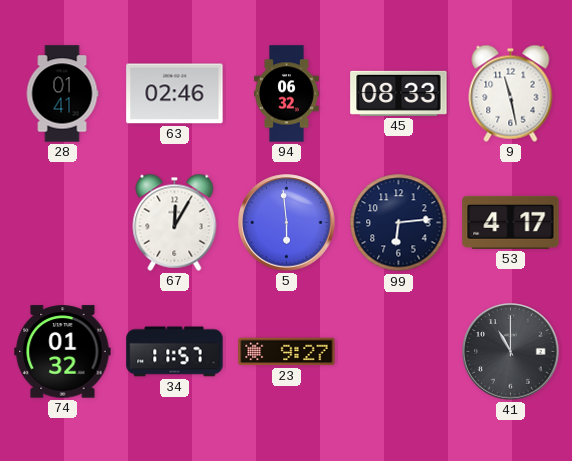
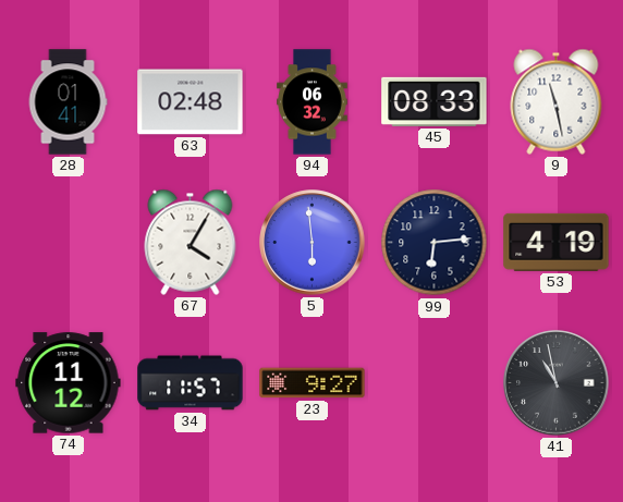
63: 02:46 -> 02:48
67: 12:05 -> 4:05
53: 4:17 -> 4:19
74: 01:32 -> 11:12
41: 11:00 -> 10:58
